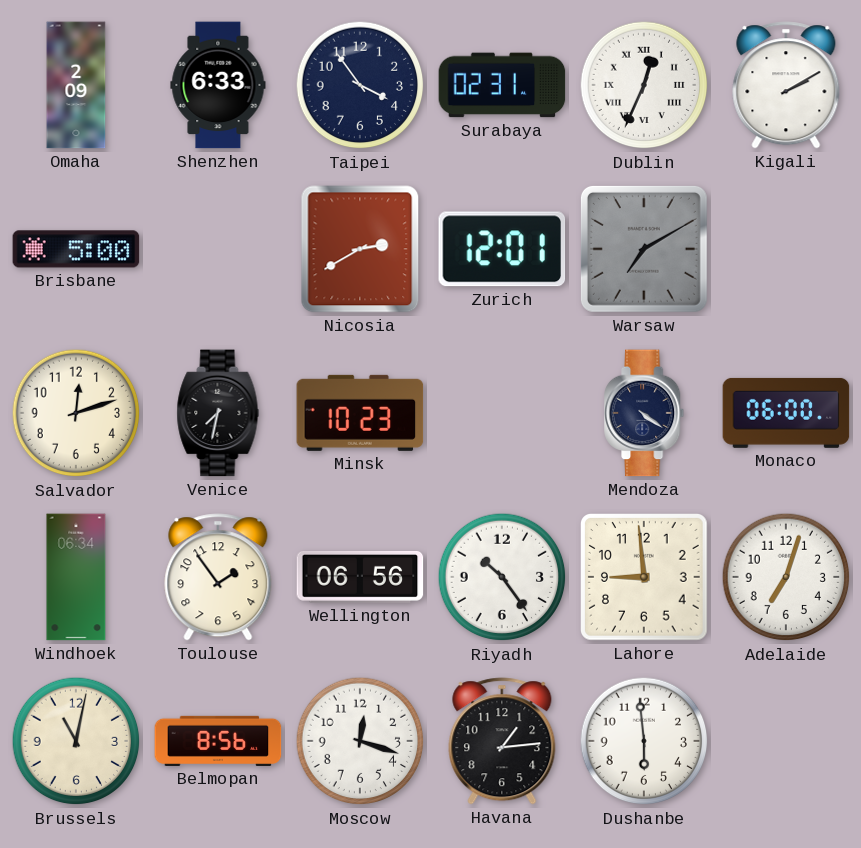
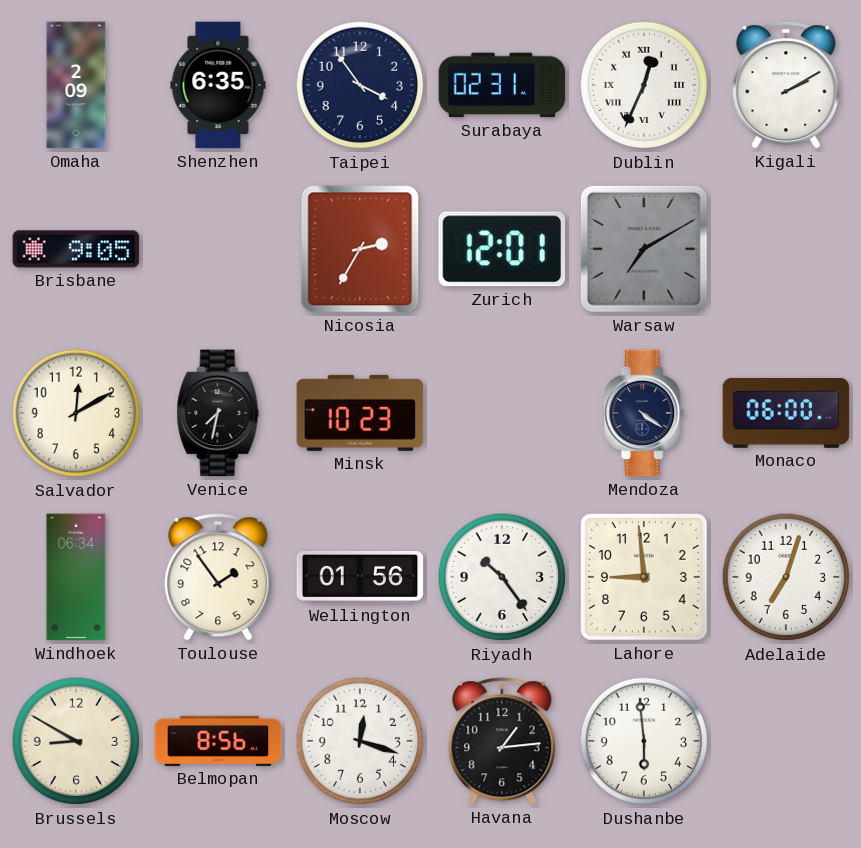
Shenzhen: 6:33 -> 6:35
Brisbane: 5:00 -> 9:05
Nicosia: 2:40 -> 2:35
Salvador: 12:12 -> 12:10
Wellington: 06:56 -> 01:56
Brussels: 11:02 -> 8:50
